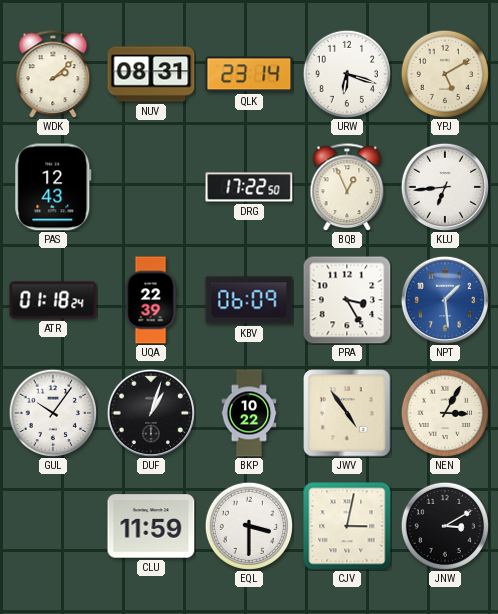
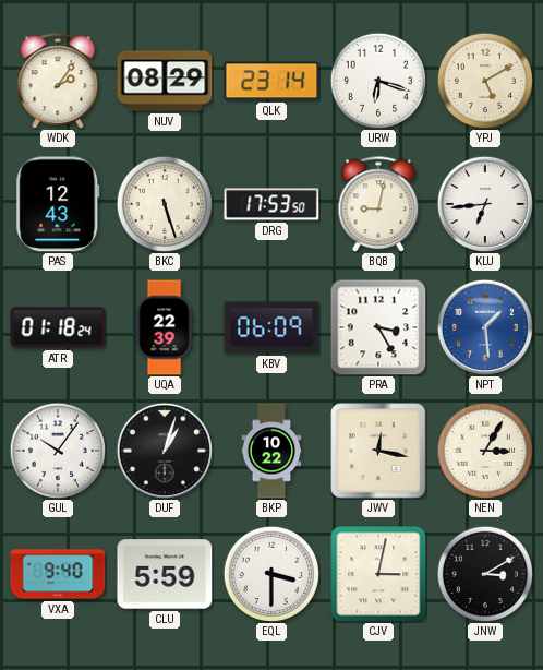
WDK: 2:08 -> 2:06
NUV: 08:31 -> 08:29
BKC: none -> 5:27
DRG: 17:22 -> 17:53
BQB: 12:56 -> 9:02
JWV: 4:54 -> 12:17
VXA: none -> 9:40
CLU: 11:59 -> 5:59
